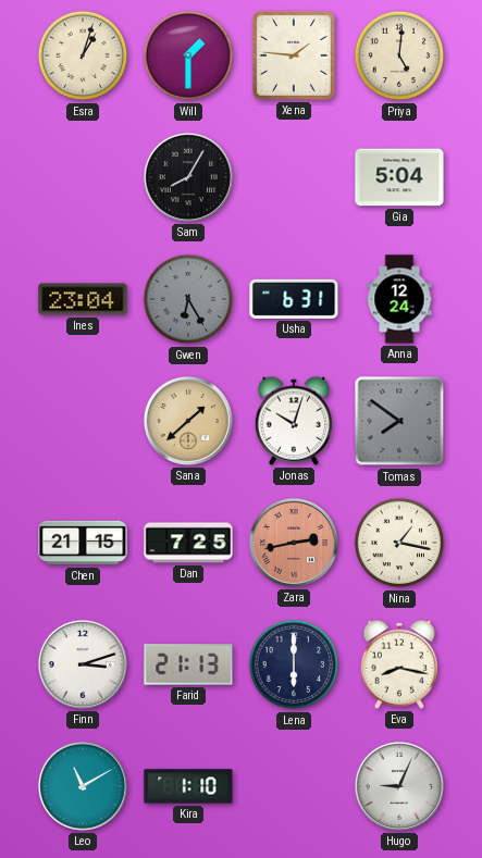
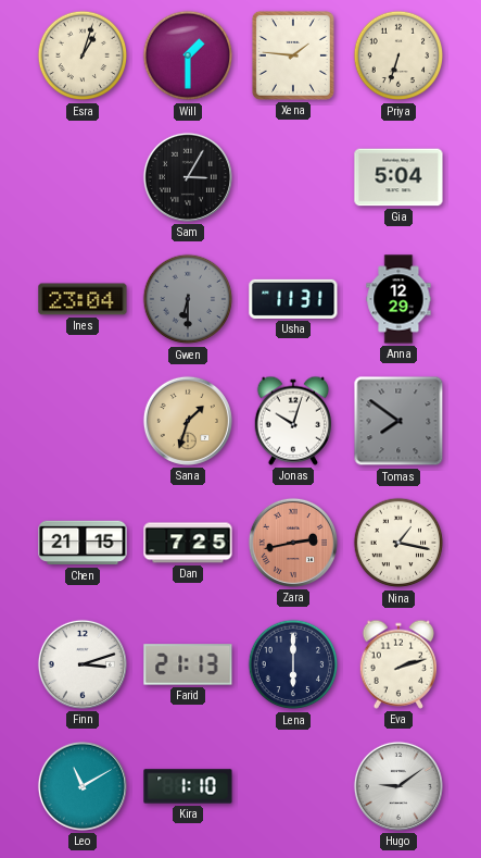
Priya: 5:01 -> 6:33
Sam: 8:05 -> 3:05
Gwen: 6:25 -> 6:30
Usha: 6:31 -> 11:31
Anna: 12:24 -> 12:29
Sana: 1:38 -> 1:33
Eva: 8:17 -> 2:12
Hugo: 9:04 -> 9:09
